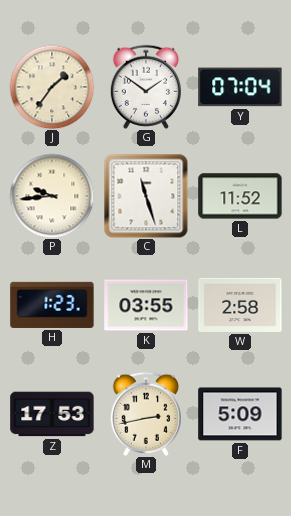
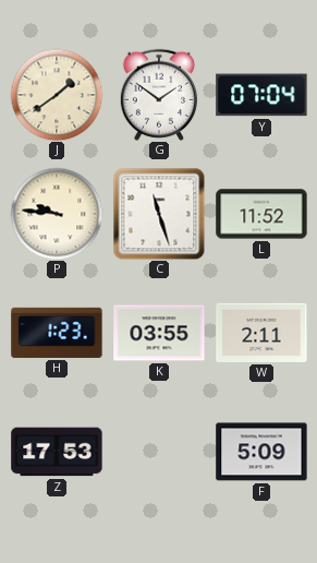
J: 1:36 -> 1:39
P: 9:44 -> 9:46
W: 2:58 -> 2:11
M: 2:43 -> none
